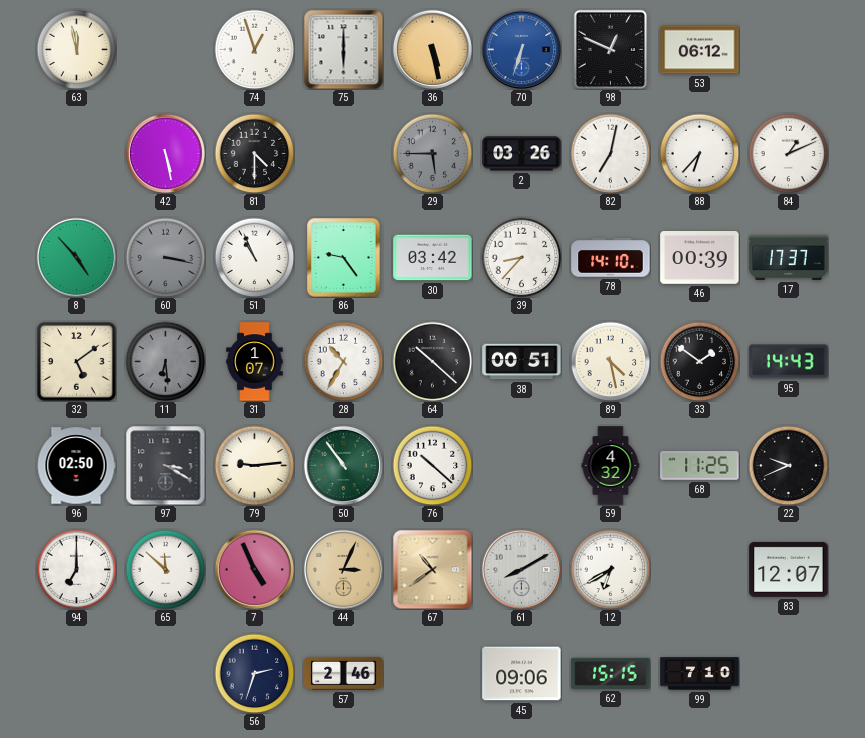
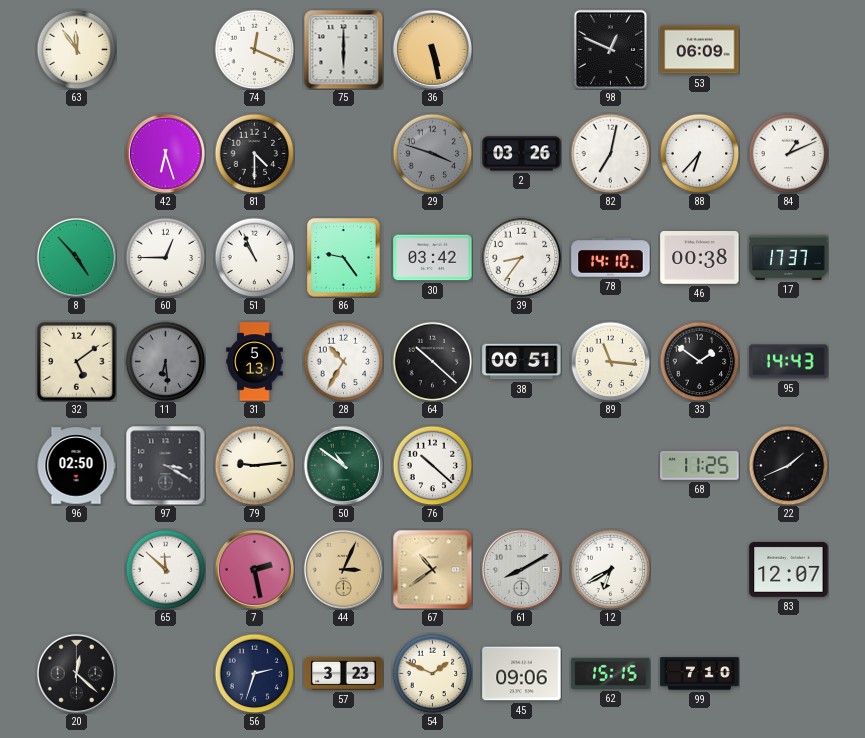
63: 11:58 -> 11:54
74: 12:57 -> 12:19
70: 6:33 -> none
53: 06:12 -> 06:09
42: 5:28 -> 6:27
29: 5:45 -> 3:48
60: 3:17 -> 12:45
60 dial: grey -> white
39: 8:37 -> 8:36
46: 00:39 -> 00:38
31: 1:07 -> 5:13
89: 4:28 -> 11:16
50: 10:54 -> 10:51
59: 4:32 -> none
22: 9:41 -> 1:41
94: 7:00 -> none
7: 4:56 -> 2:28
20: none -> 12:22
57: 2:46 -> 3:23
54: none -> 1:49
